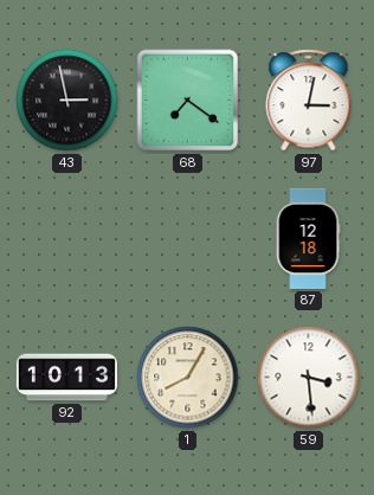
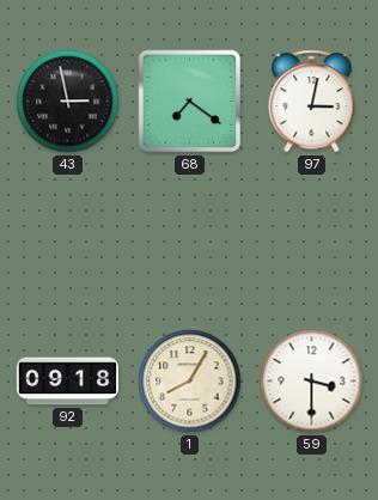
87: 12:18 -> none
92: 10:13 -> 09:18
59: 3:29 -> 3:30
